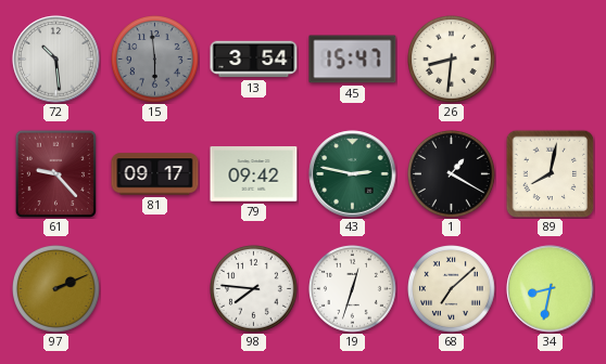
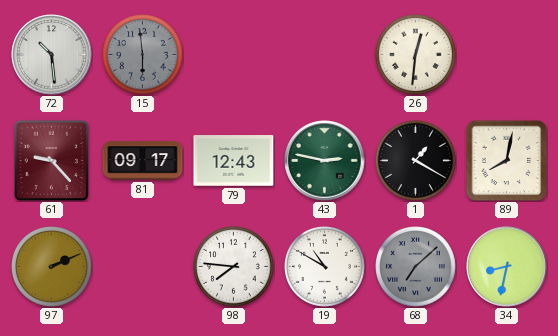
13: 3:54 -> none
45: 15:47 -> none
26: 8:31 -> 12:31
79: 09:42 -> 12:43
19: 12:33 -> 10:50
68 dial: cream -> grey
